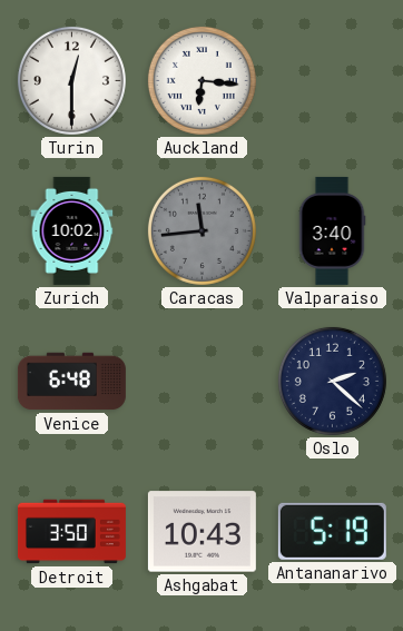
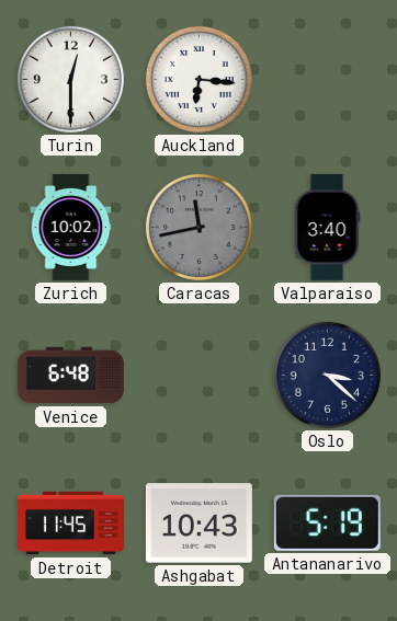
Caracas: 11:44 -> 11:43
Oslo: 2:22 -> 3:22
Detroit: 3:50 -> 11:45
